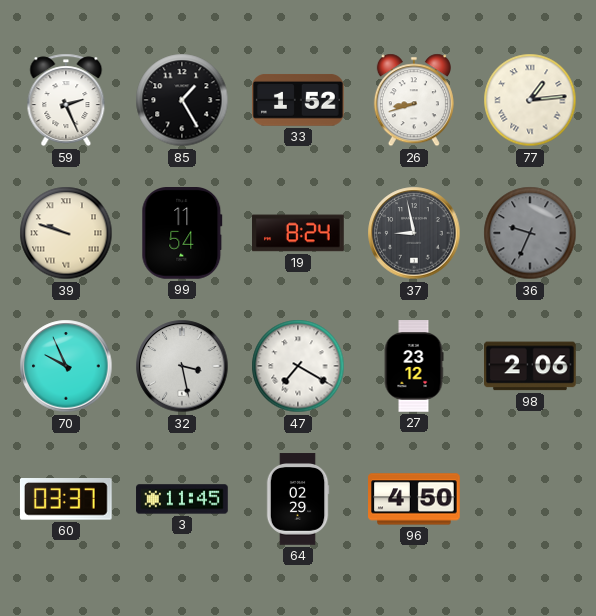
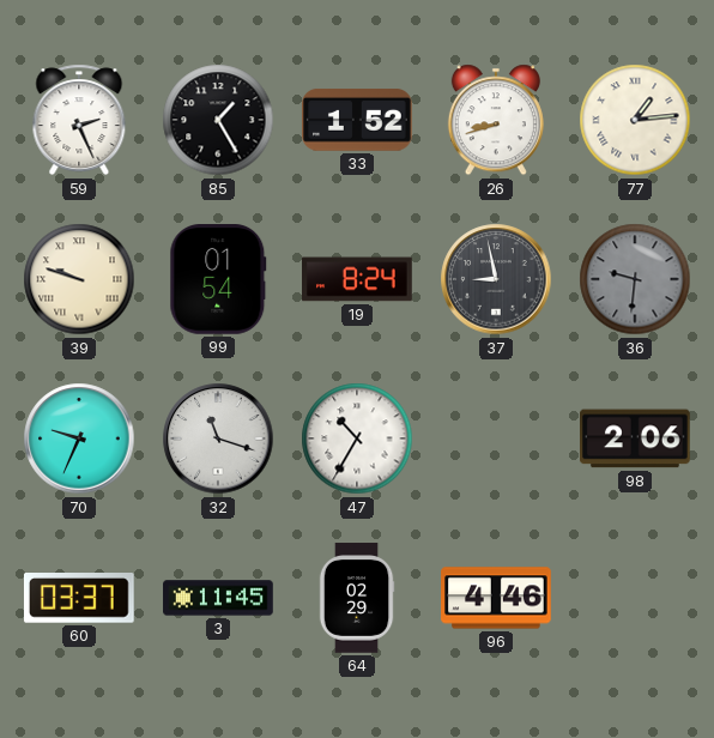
99: 11:54 -> 01:54
36: 9:34 -> 9:31
70: 9:56 -> 9:34
32: 3:28 -> 11:18
47: 7:20 -> 10:35
27: 23:12 -> none
96: 4:50 -> 4:46
